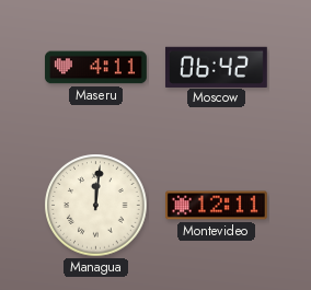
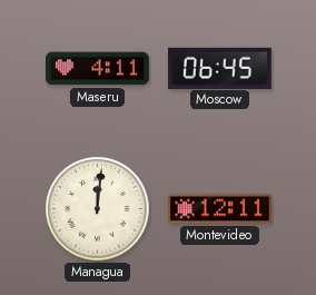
Moscow: 06:42 -> 06:45
